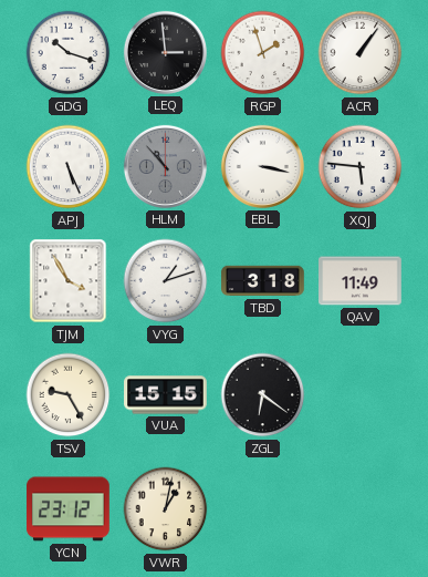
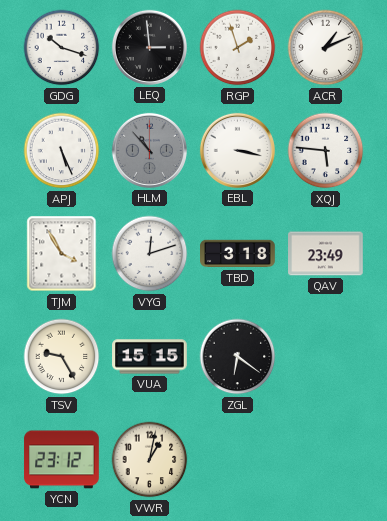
ACR: 1:06 -> 1:11
VYG: 1:12 -> 12:12
QAV: 11:49 -> 23:49
